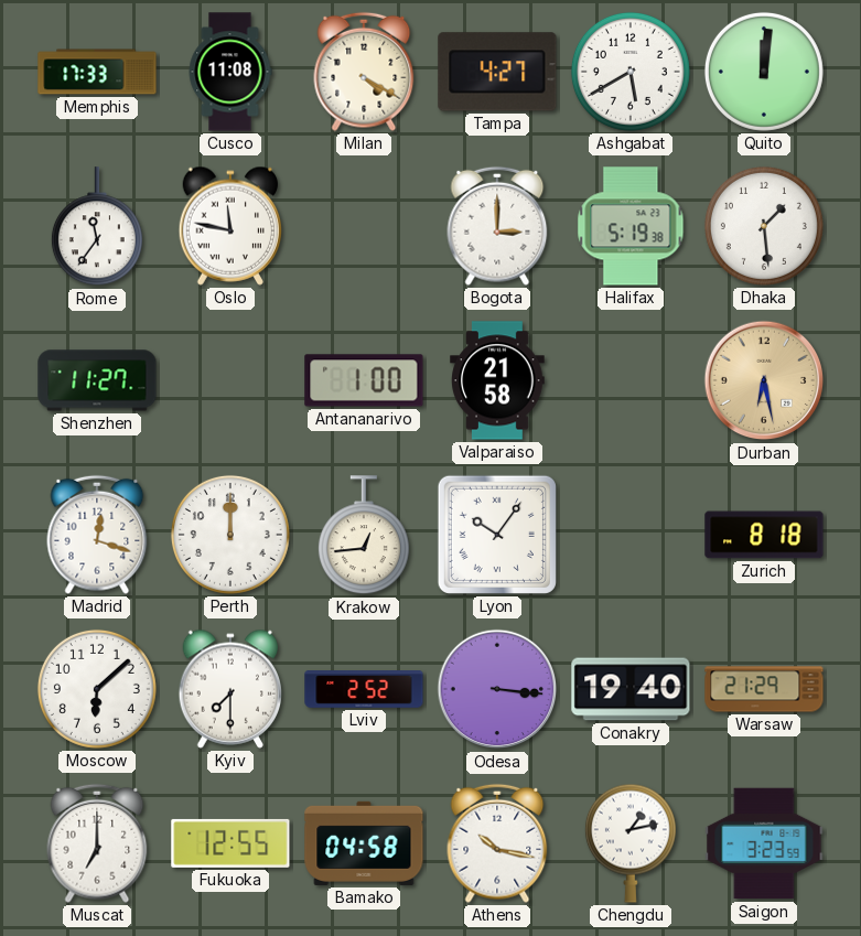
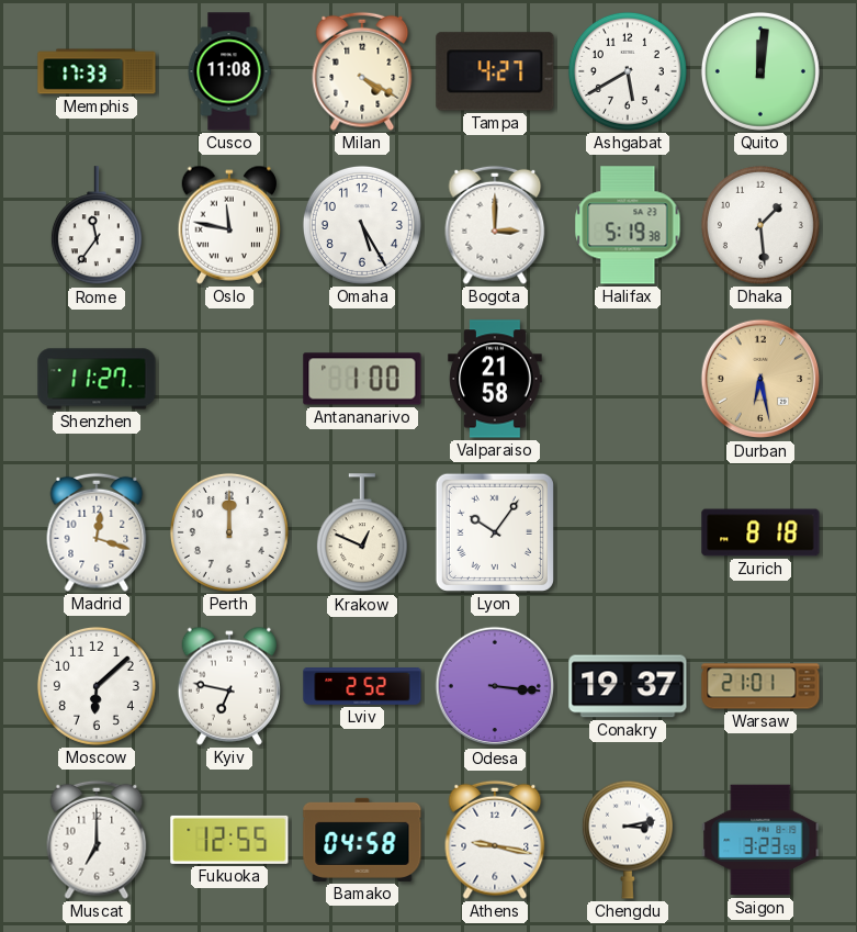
Omaha: none -> 5:25
Krakow: 12:44 -> 12:49
Kyiv: 7:30 -> 6:47
Conakry: 19:40 -> 19:37
Warsaw: 21:29 -> 21:01
Athens: 10:17 -> 9:17
Chengdu: 1:13 -> 3:13
